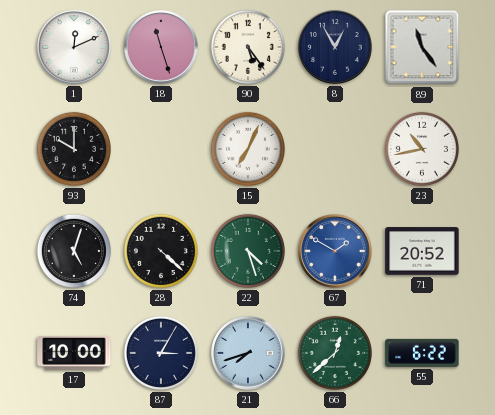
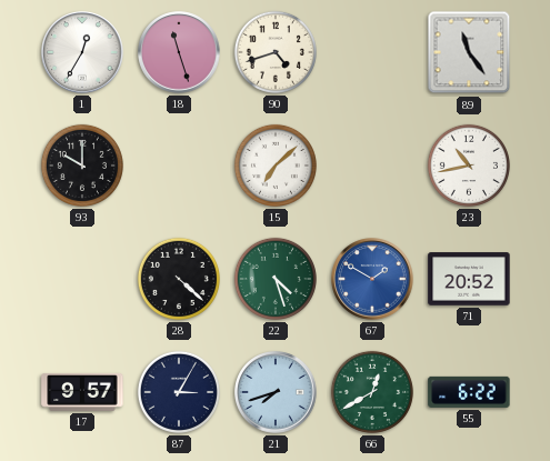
1: 12:11 -> 12:35
90: 5:24 -> 4:42
8: 12:55 -> none
15: 7:04 -> 7:08
74: 5:03 -> none
17: 10:00 -> 9:57
66: 12:38 -> 12:40
